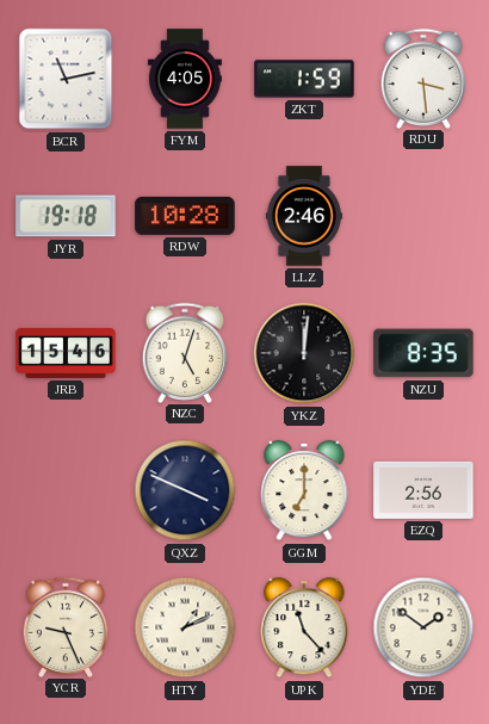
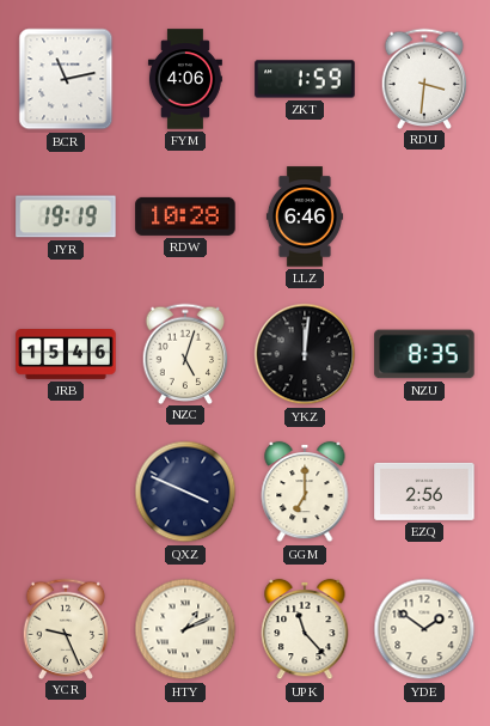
FYM: 4:05 -> 4:06
RDU: 3:29 -> 3:31
JYR: 19:18 -> 19:19
LLZ: 2:46 -> 6:46
